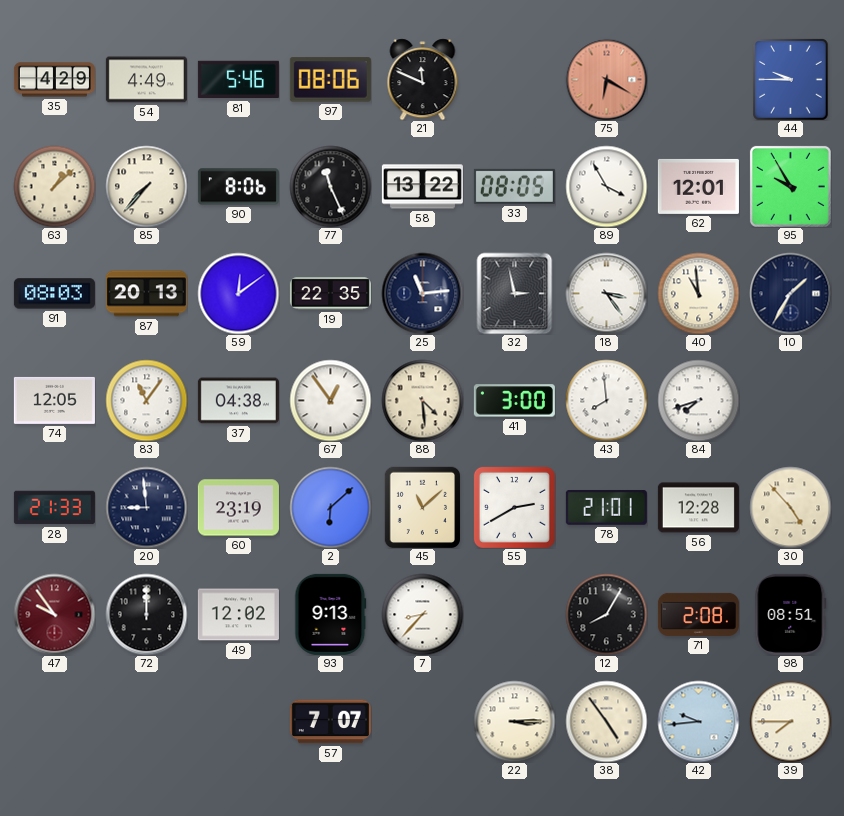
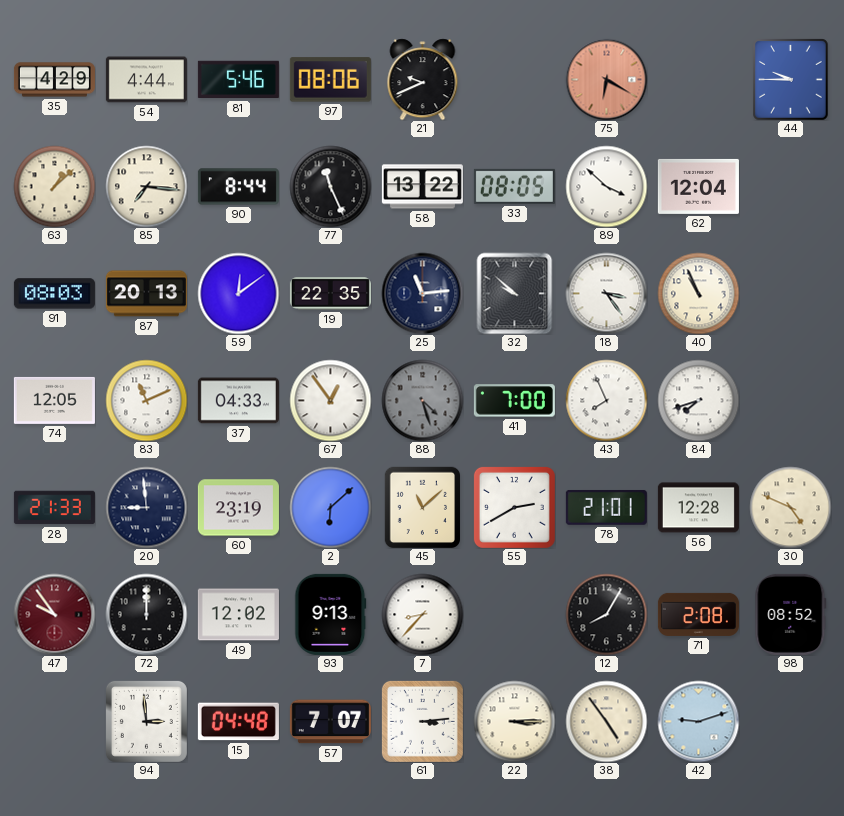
54: 4:49 -> 4:44
21: 11:49 -> 9:41
85: 7:37 -> 7:16
90: 8:06 -> 8:44
89: 3:55 -> 3:52
62: 12:01 -> 12:04
95: 9:55 -> none
32: 2:58 -> 9:52
40: 10:59 -> 10:56
10: 1:35 -> none
83: 11:06 -> 11:11
37: 04:38 -> 04:33
88: 4:29 -> 4:27
88 dial: cream -> grey
41: 3:00 -> 7:00
43: 7:59 -> 7:56
30: 4:53 -> 4:49
98: 08:51 -> 08:52
94: none -> 2:59
15: none -> 04:48
61: none -> 3:14
42: 9:44 -> 9:12
39: 7:45 -> none
